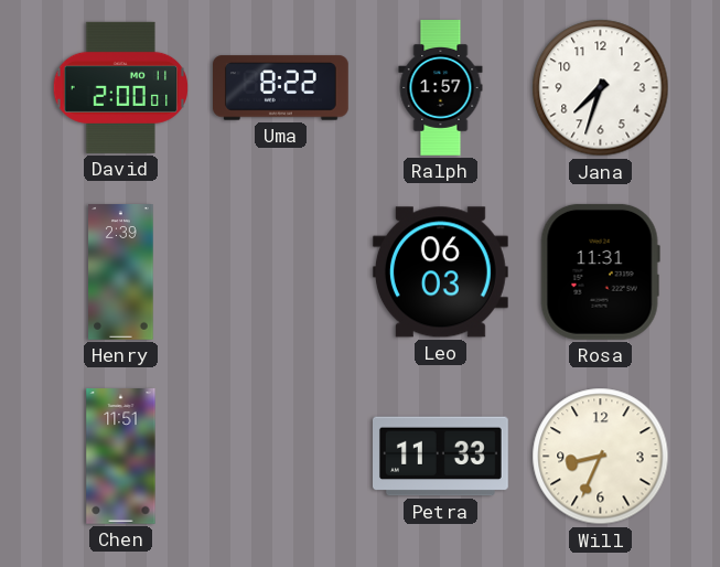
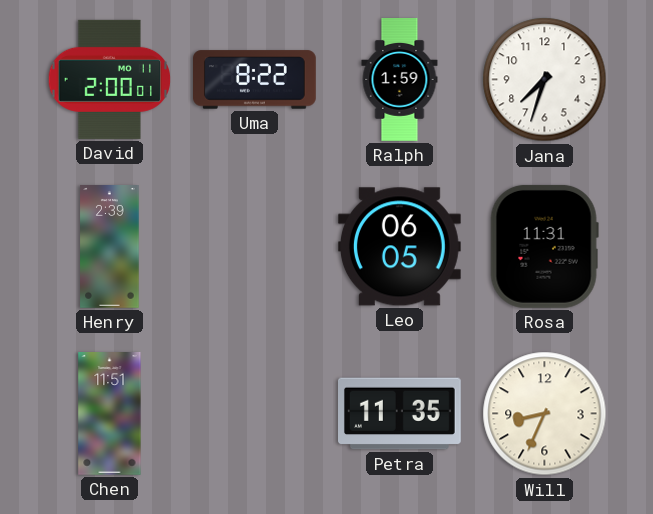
Ralph: 1:57 -> 1:59
Leo: 06:03 -> 06:05
Petra: 11:33 -> 11:35
